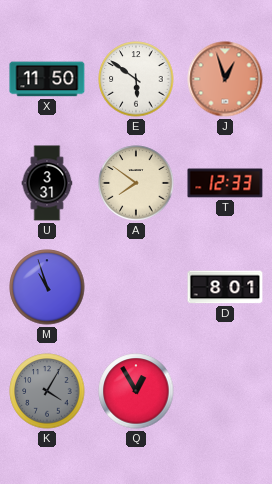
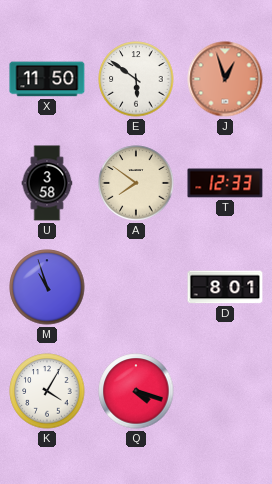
U: 3:31 -> 3:58
K dial: grey -> white
Q: 12:55 -> 4:18
